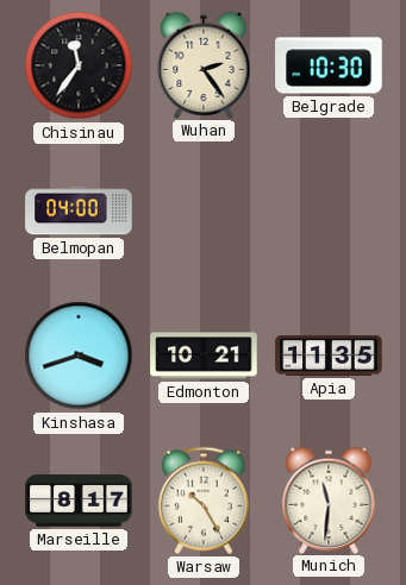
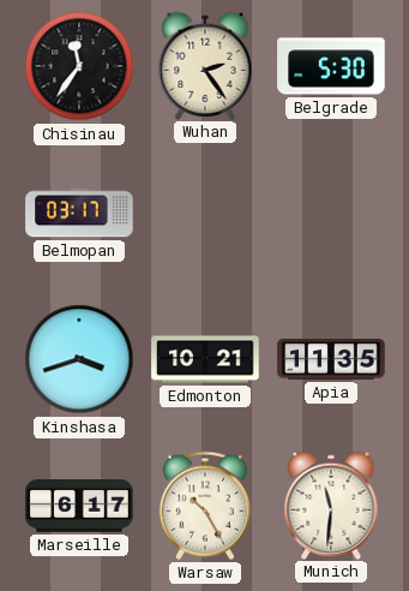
Belgrade: 10:30 -> 5:30
Belmopan: 04:00 -> 03:17
Marseille: 8:17 -> 6:17
